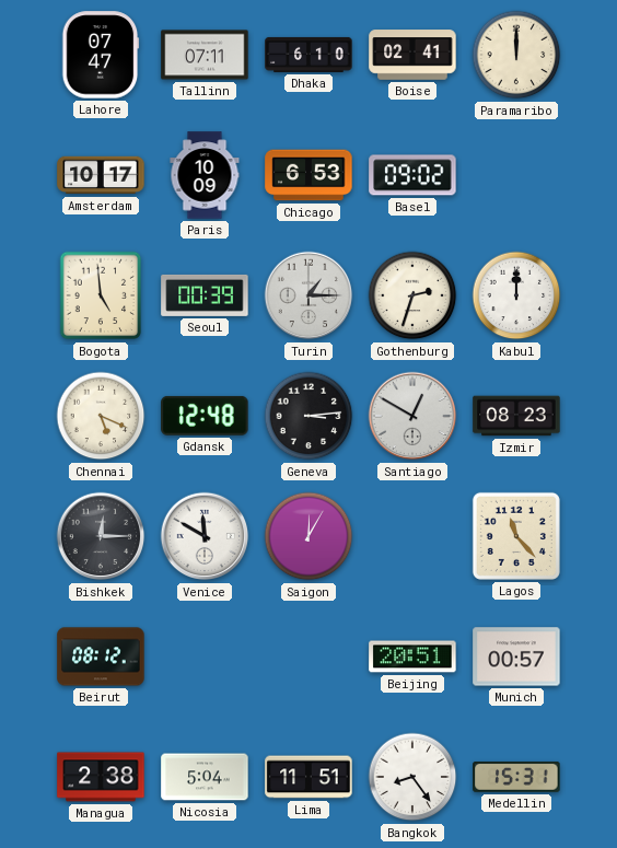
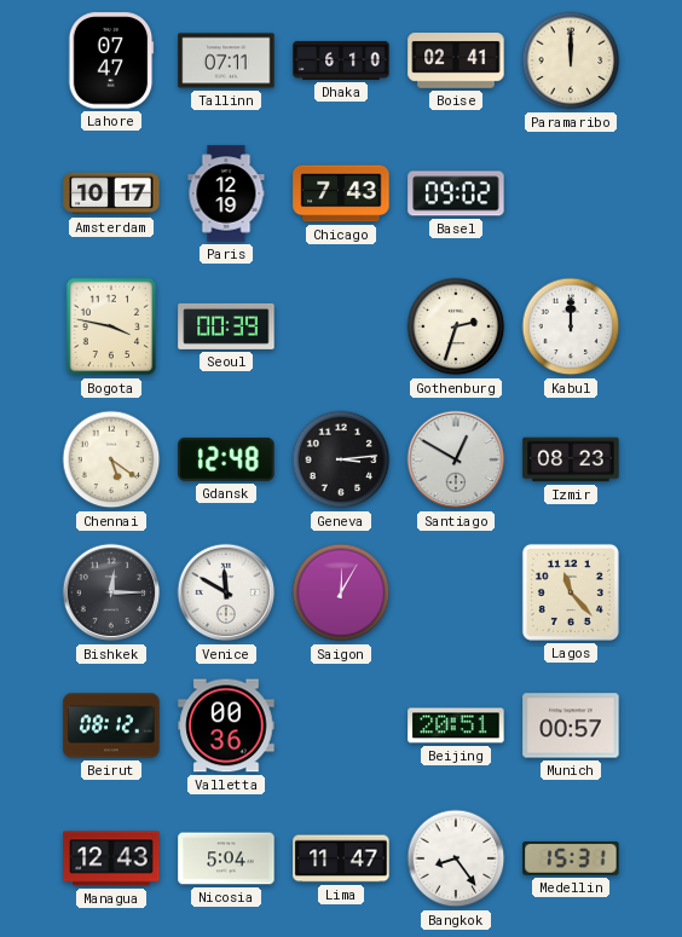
Paris: 10:09 -> 12:19
Chicago: 6:53 -> 7:43
Bogota: 4:59 -> 3:47
Turin: 1:15 -> none
Chennai: 5:19 -> 5:21
Valletta: none -> 00:36
Managua: 2:38 -> 12:43
Lima: 11:51 -> 11:47
